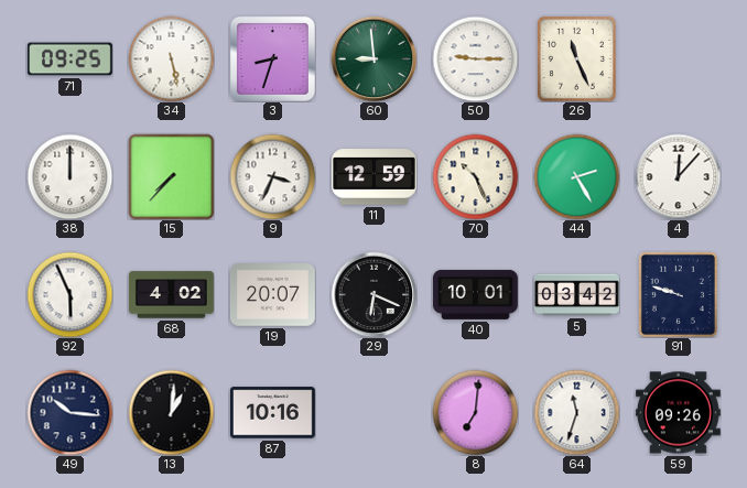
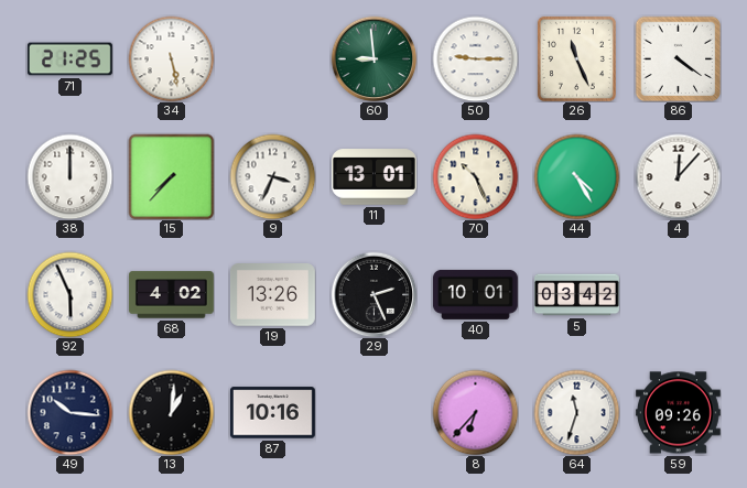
71: 09:25 -> 21:25
3: 8:33 -> none
86: none -> 4:21
11: 12:59 -> 13:01
44: 2:25 -> 4:25
19: 20:07 -> 13:26
29: 6:19 -> 2:26
91: 9:48 -> none
8: 7:01 -> 6:37
